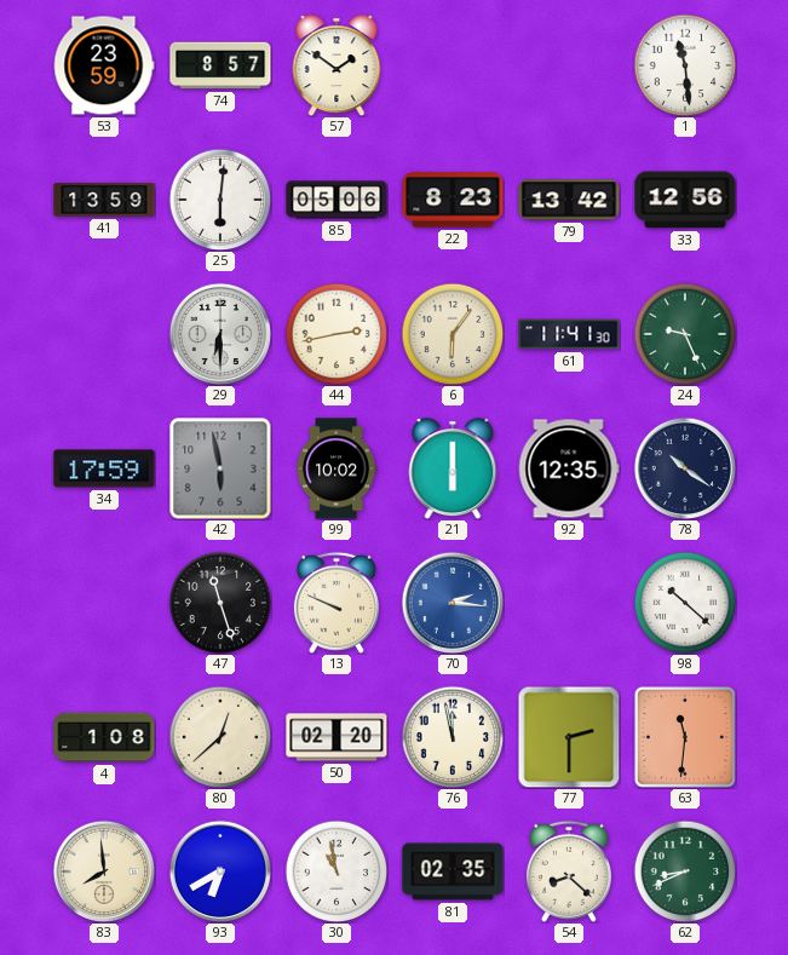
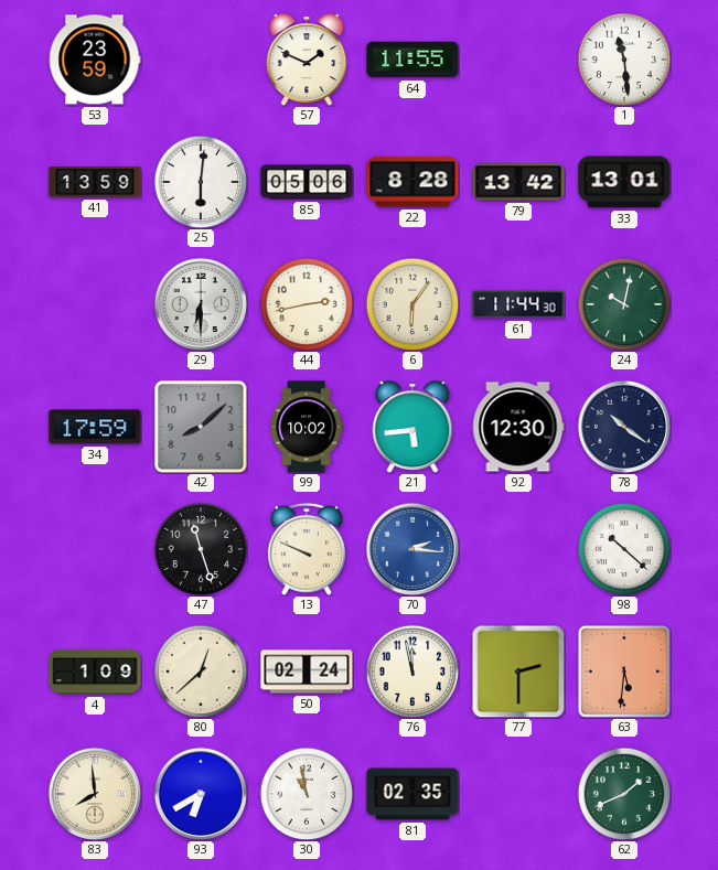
74: 8:57 -> none
57: 1:51 -> 1:49
64: none -> 11:55
22: 8:23 -> 8:28
33: 12:56 -> 13:01
61: 11:41 -> 11:44
24: 9:26 -> 10:02
42: 5:58 -> 8:08
21: 6:00 -> 5:44
92: 12:35 -> 12:30
4: 1:08 -> 1:09
50: 02:20 -> 02:24
63: 11:31 -> 5:31
54: 8:22 -> none
62: 8:41 -> 1:41
